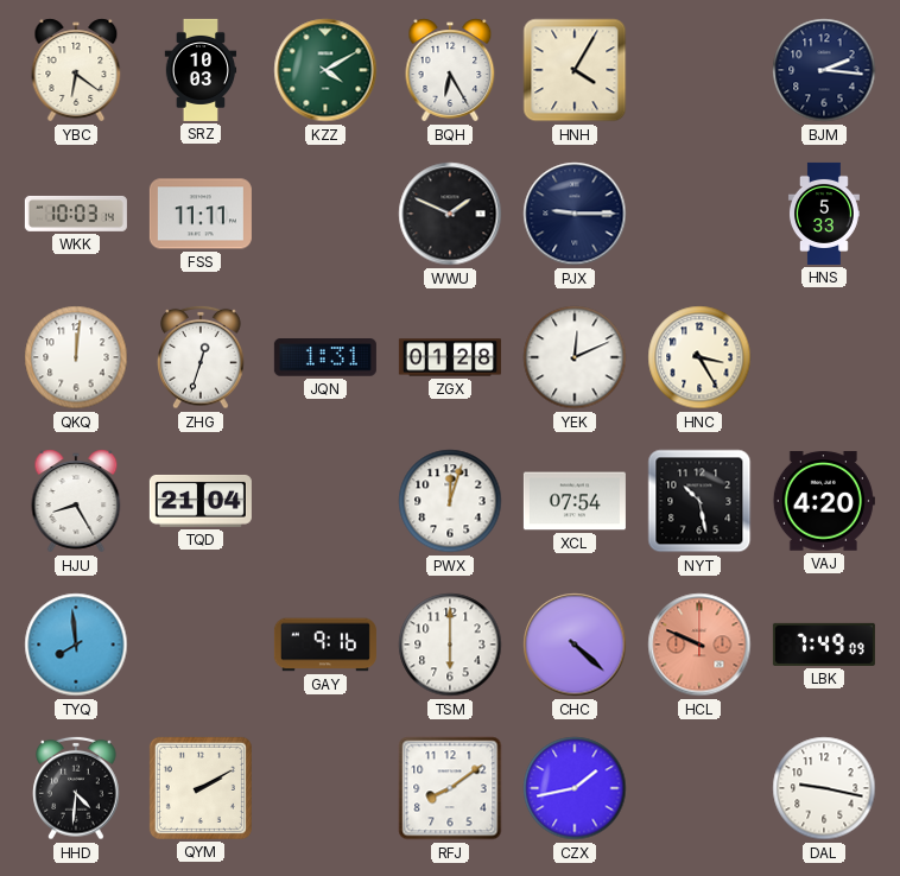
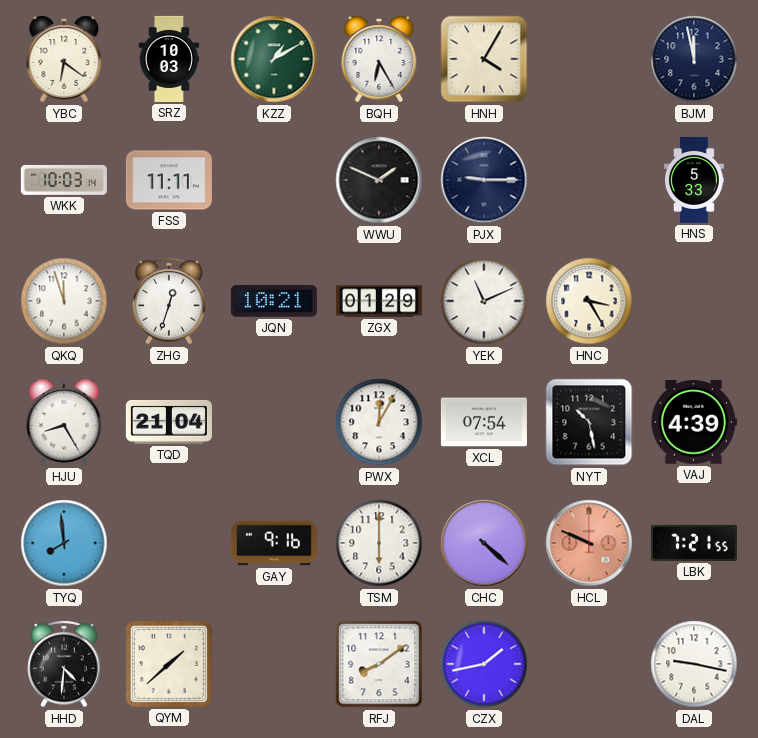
KZZ: 4:10 -> 1:10
BJM: 2:16 -> 11:58
QKQ: 12:01 -> 11:57
JQN: 1:31 -> 10:21
ZGX: 01:28 -> 01:29
YEK: 12:11 -> 11:11
PWX: 12:03 -> 12:05
VAJ: 4:20 -> 4:39
LBK: 7:49 -> 7:21
QYM: 2:10 -> 1:38
